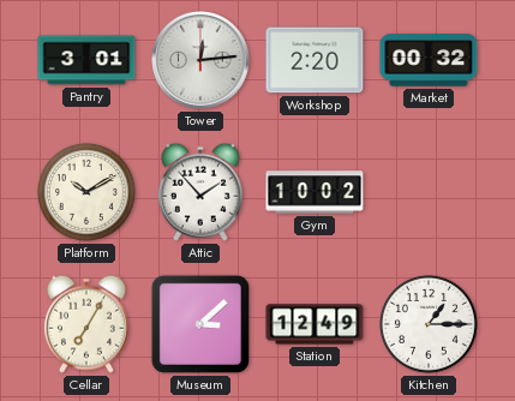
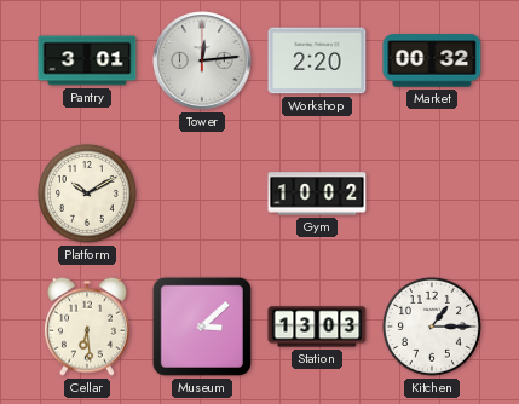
Attic: 1:53 -> none
Cellar: 7:05 -> 6:29
Station: 12:49 -> 13:03
